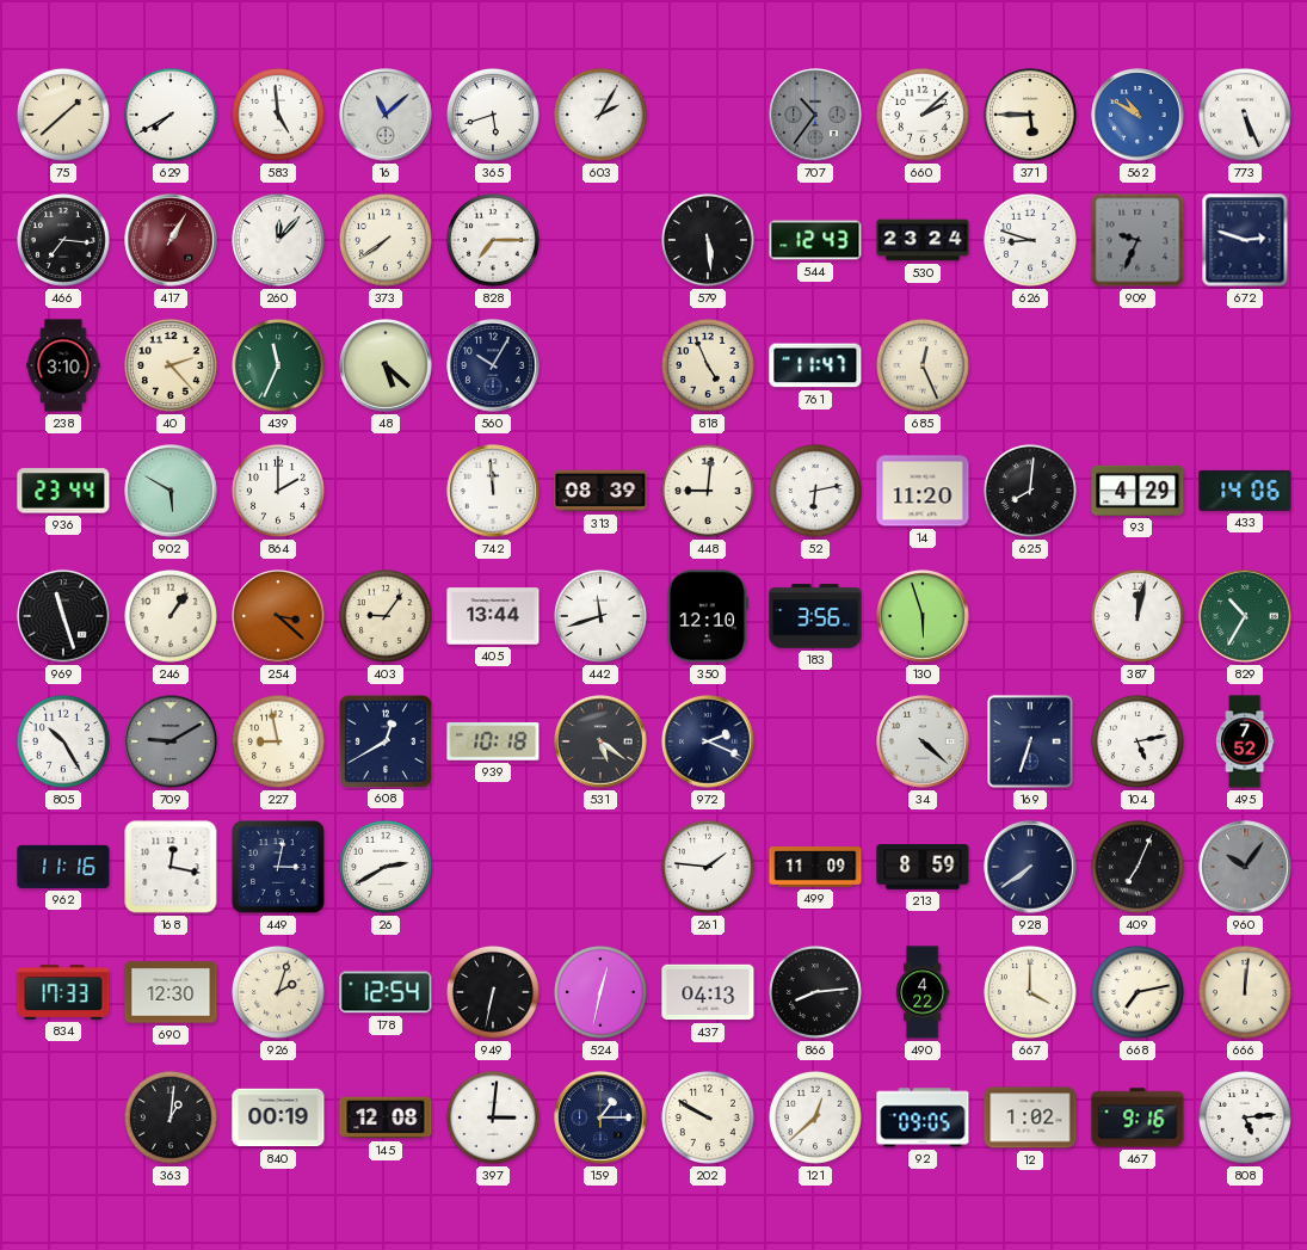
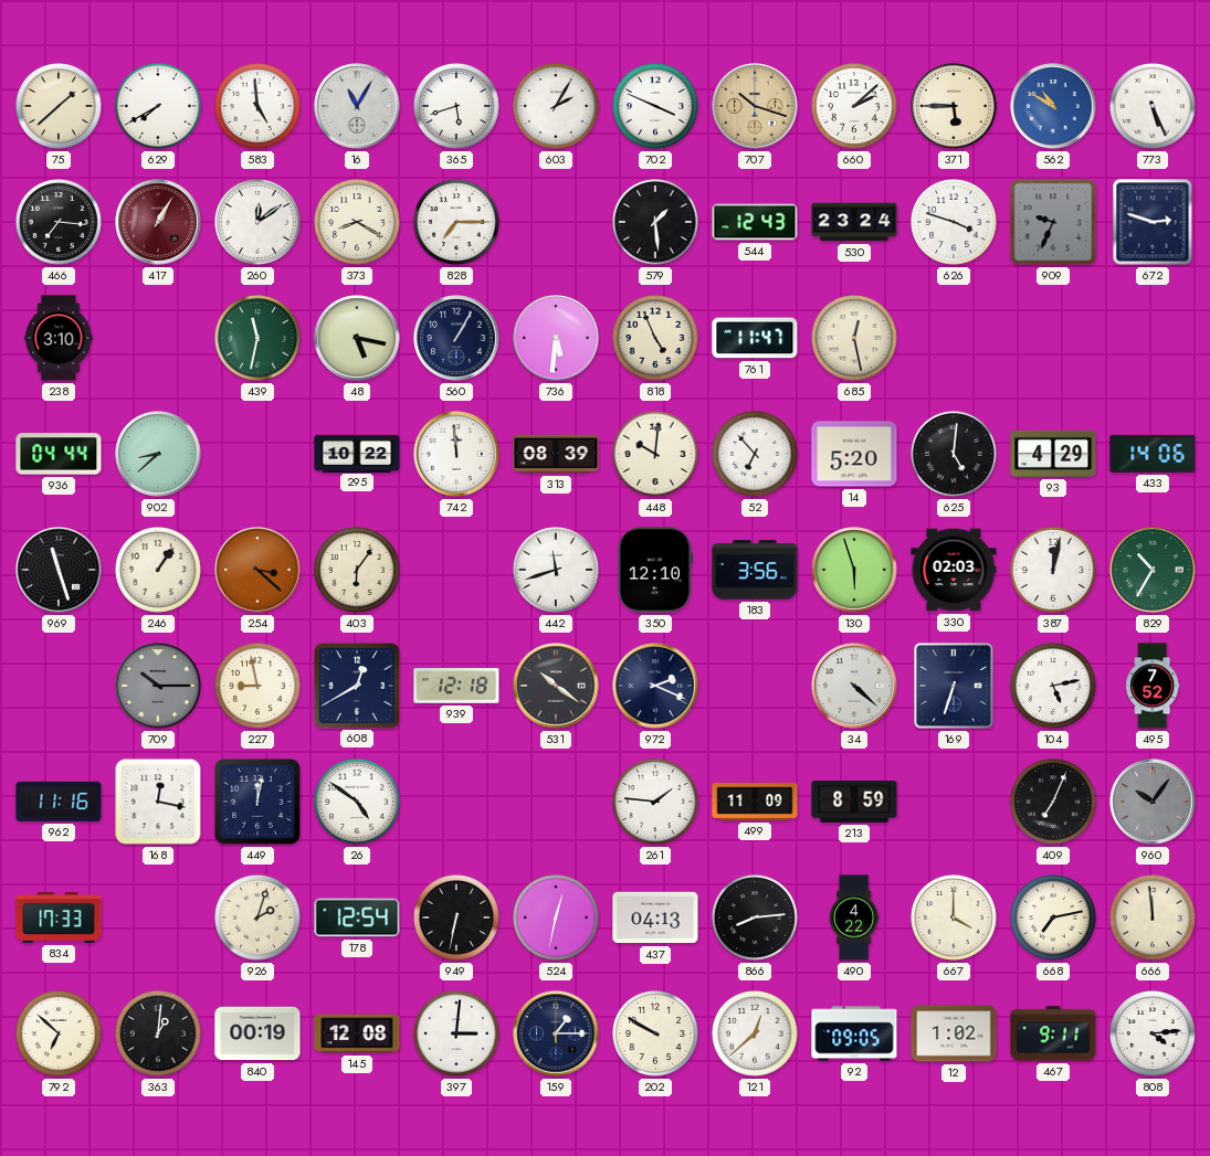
16: 11:08 -> 11:05
702: none -> 3:49
707: 10:36 -> 10:18
707 dial: grey -> champagne
260: 12:07 -> 12:09
373: 7:39 -> 8:20
579: 5:29 -> 1:29
626: 8:48 -> 3:48
40: 2:23 -> none
439: 11:34 -> 11:32
48: 5:22 -> 5:17
560: 10:05 -> 1:05
736: none -> 5:31
685: 12:26 -> 12:28
936: 23:44 -> 04:44
902: 5:50 -> 8:38
864: 2:00 -> none
295: none -> 10:22
448: 9:01 -> 10:01
52: 6:13 -> 6:53
14: 11:20 -> 5:20
625: 8:01 -> 5:01
403: 9:06 -> 6:06
405: 13:44 -> none
330: none -> 02:03
805: 10:25 -> none
709: 9:10 -> 10:15
939: 10:18 -> 12:18
531: 5:21 -> 10:21
449: 3:02 -> 12:02
26: 2:40 -> 4:51
928: 7:39 -> none
690: 12:30 -> none
666: 12:01 -> 11:59
792: none -> 6:52
467: 9:16 -> 9:11
808: 5:14 -> 4:14
